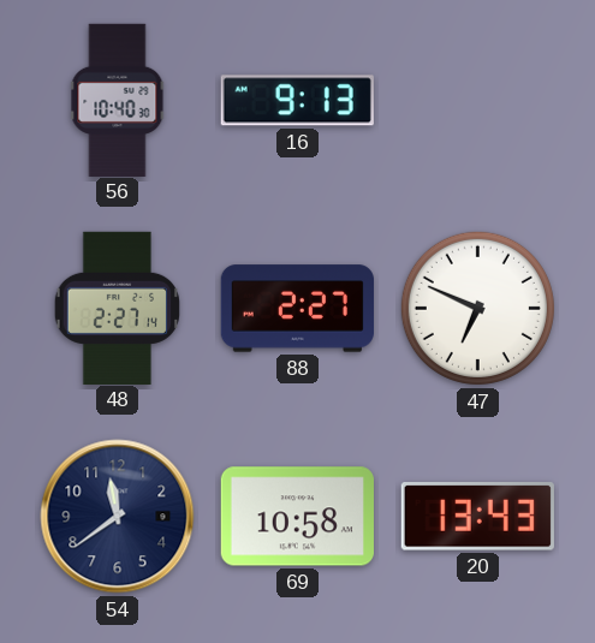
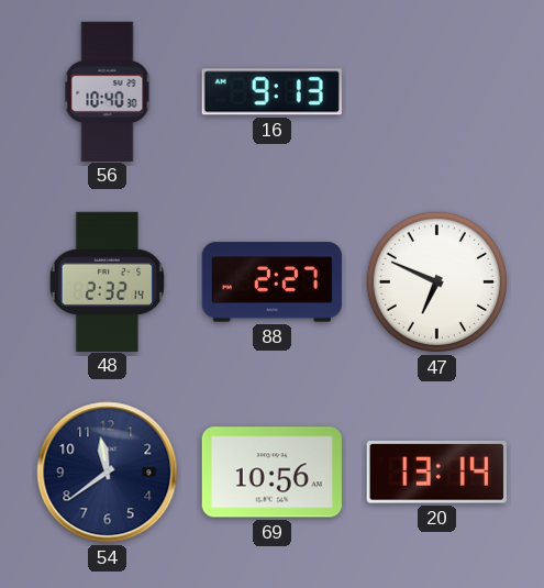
48: 2:27 -> 2:32
69: 10:58 -> 10:56
20: 13:43 -> 13:14
